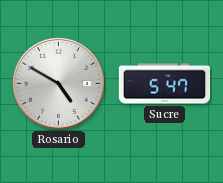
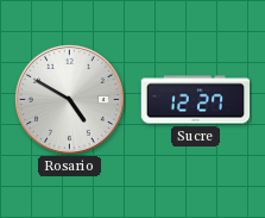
Sucre: 5:47 -> 12:27
